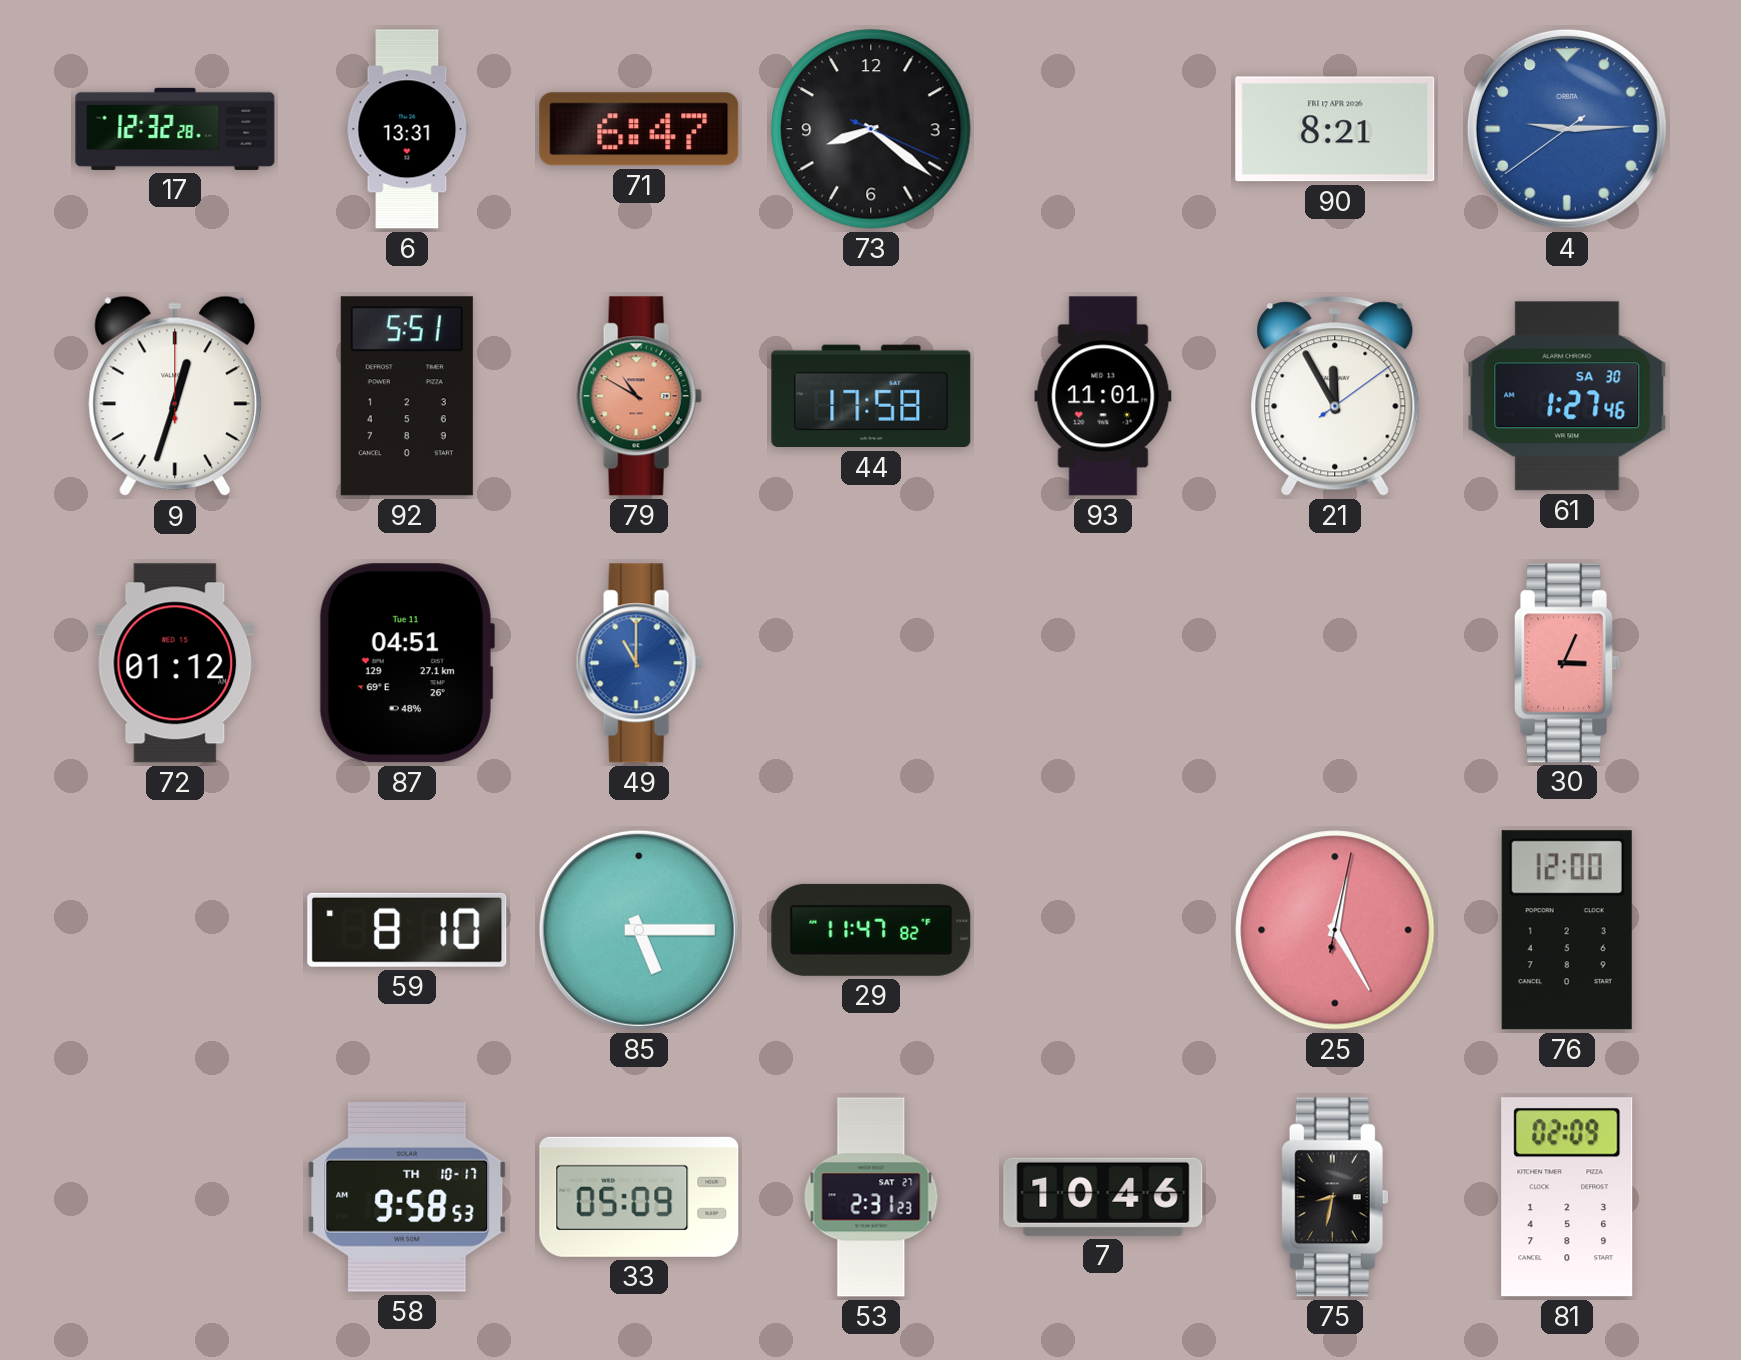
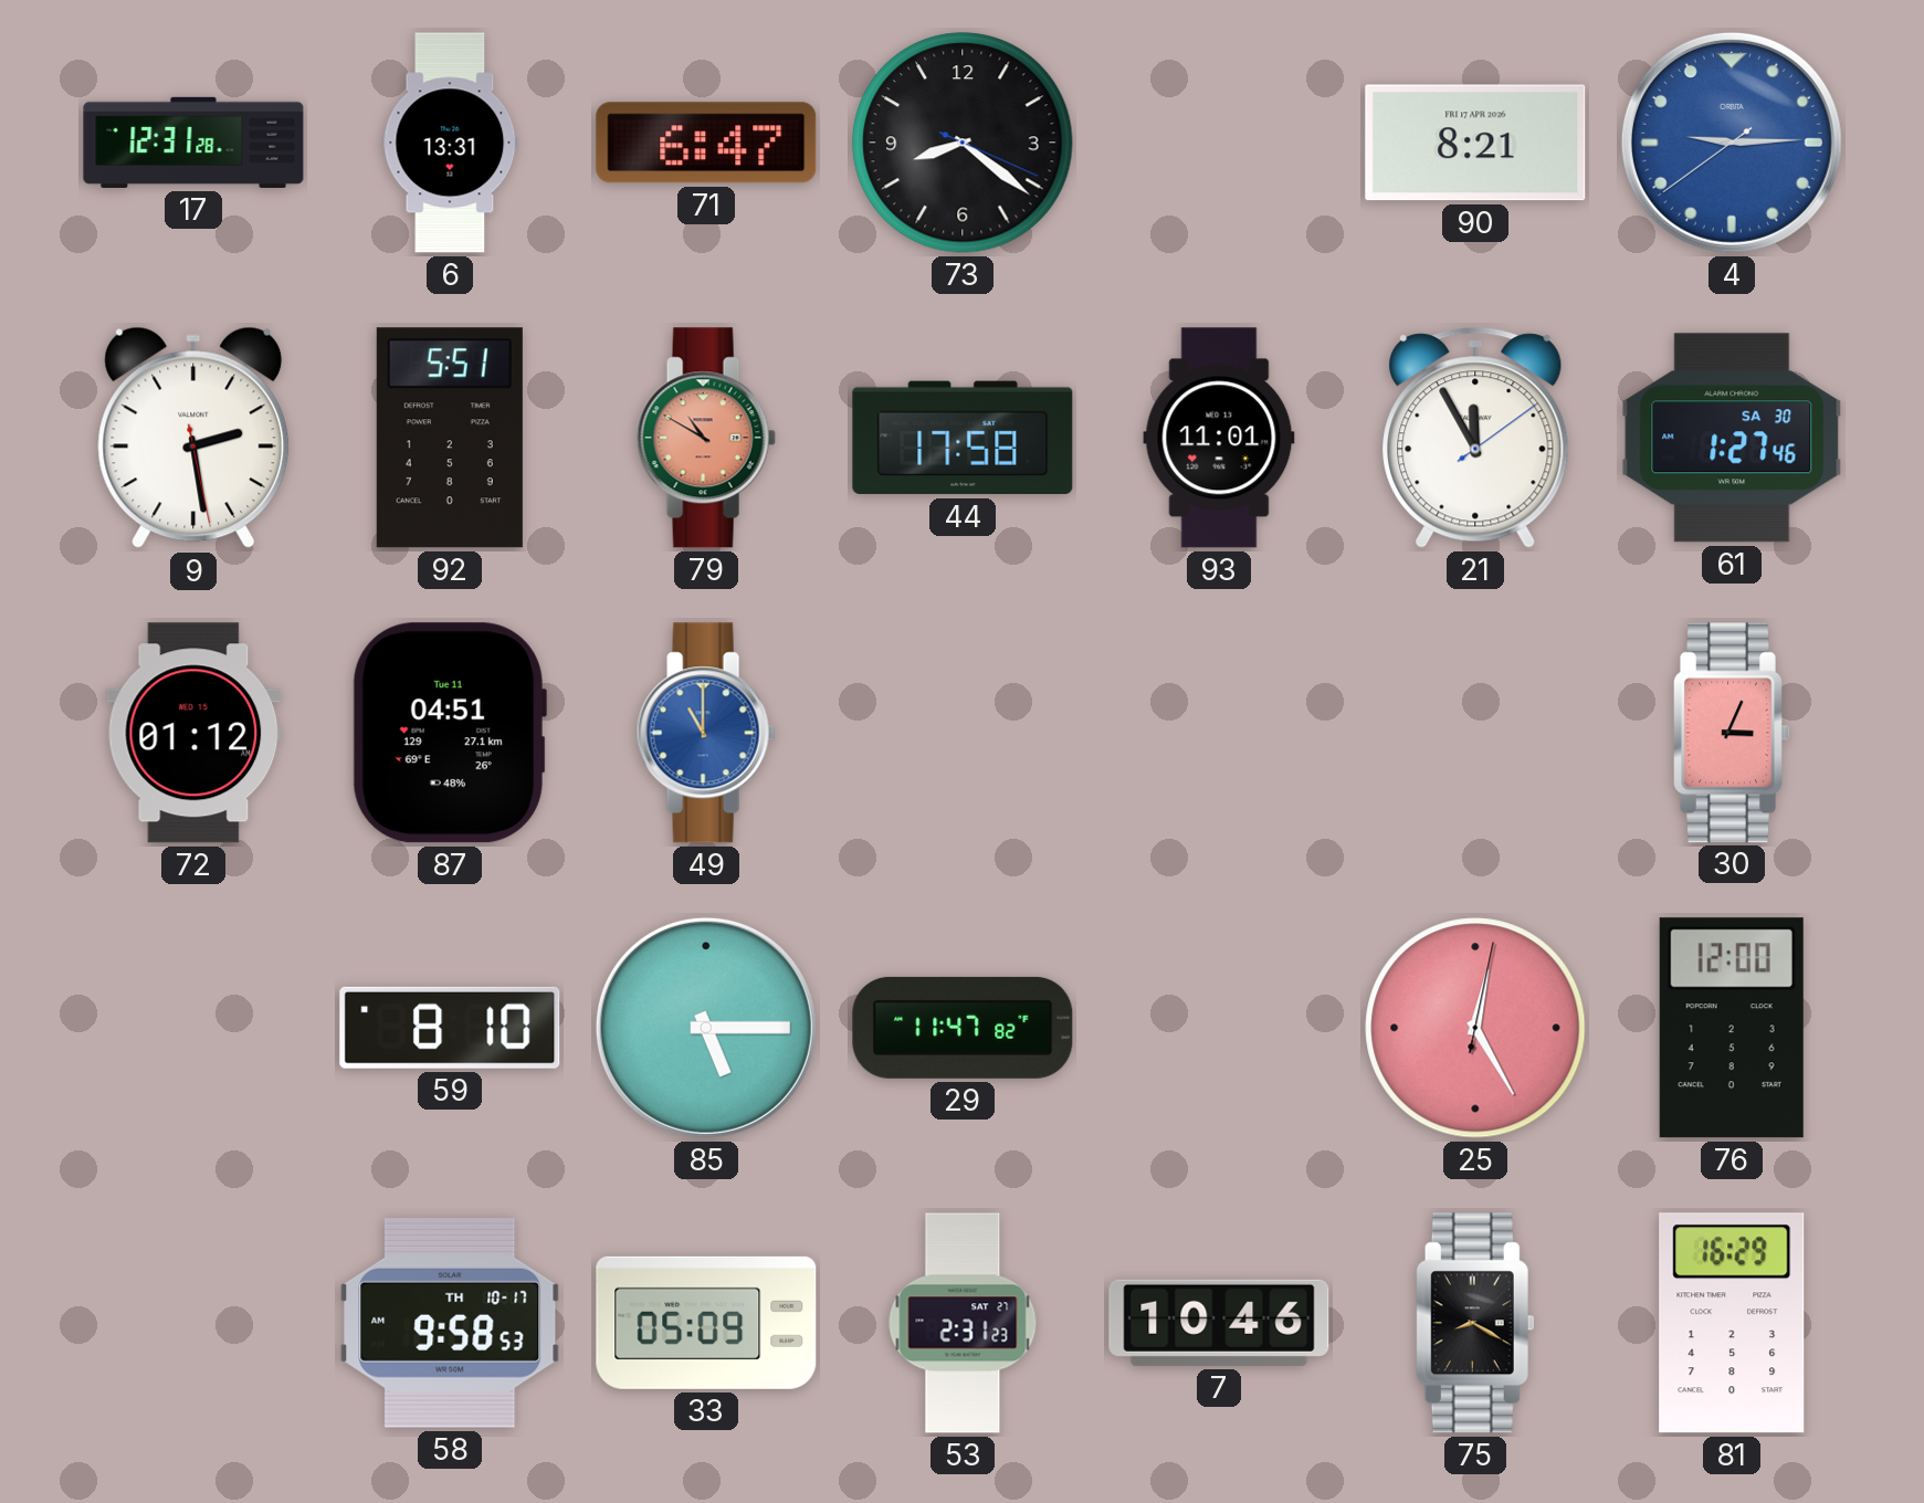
17: 12:32 -> 12:31
9: 12:33 -> 2:28
75: 8:32 -> 8:20
81: 02:09 -> 16:29
